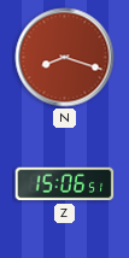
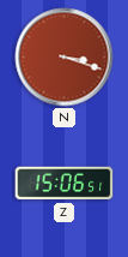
N: 8:18 -> 3:18
